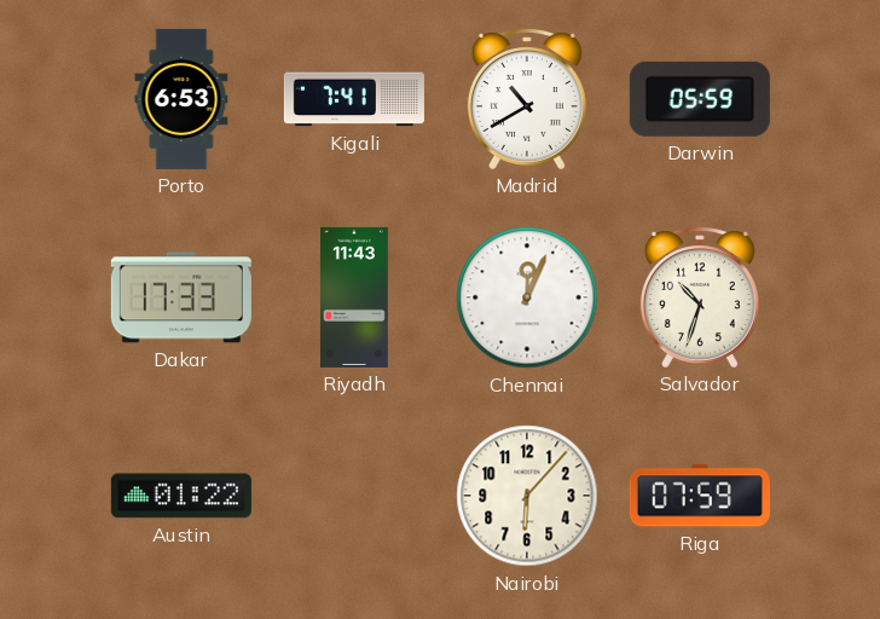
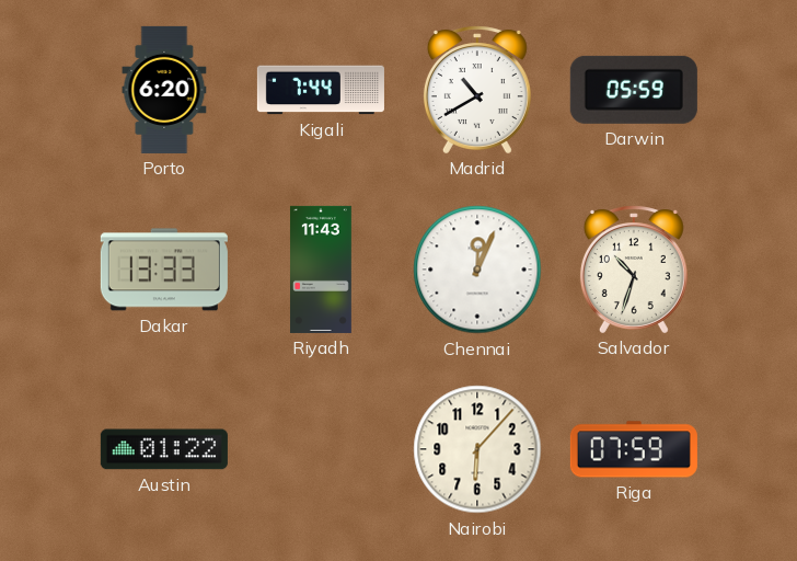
Porto: 6:53 -> 6:20
Kigali: 7:41 -> 7:44
Dakar: 17:33 -> 13:33
